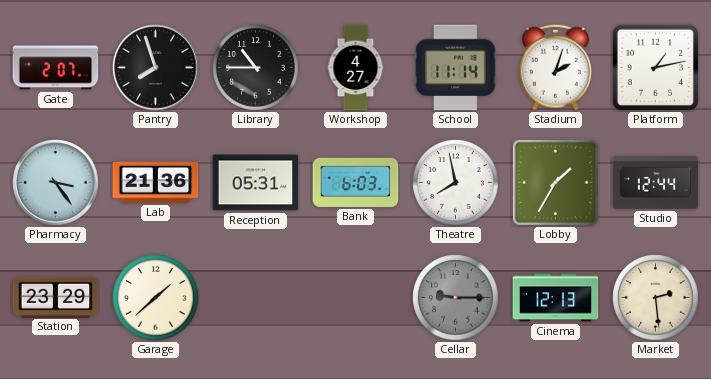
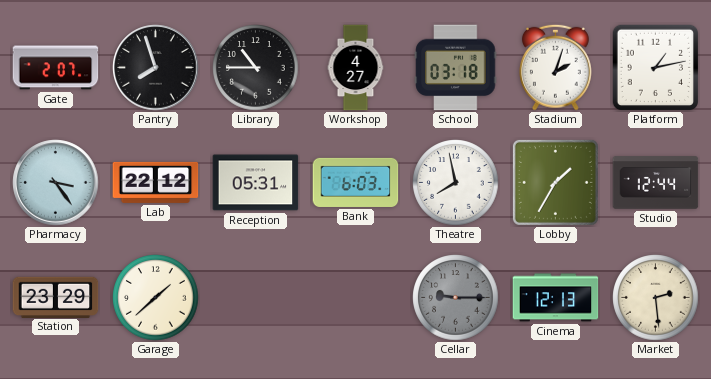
School: 11:14 -> 03:18
Lab: 21:36 -> 22:12
